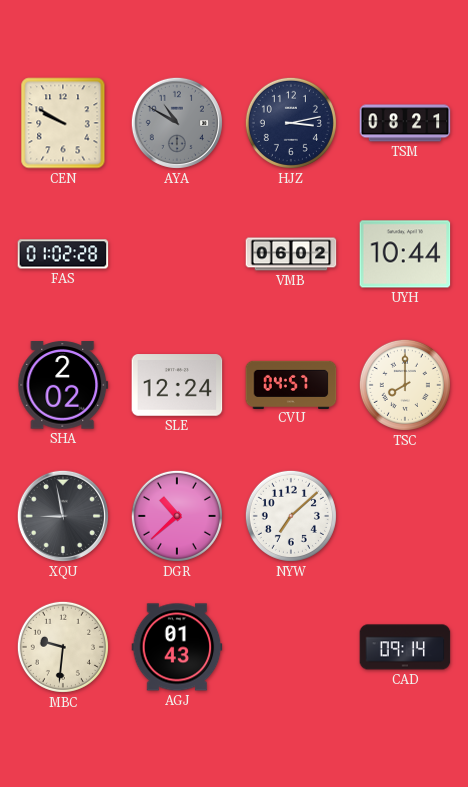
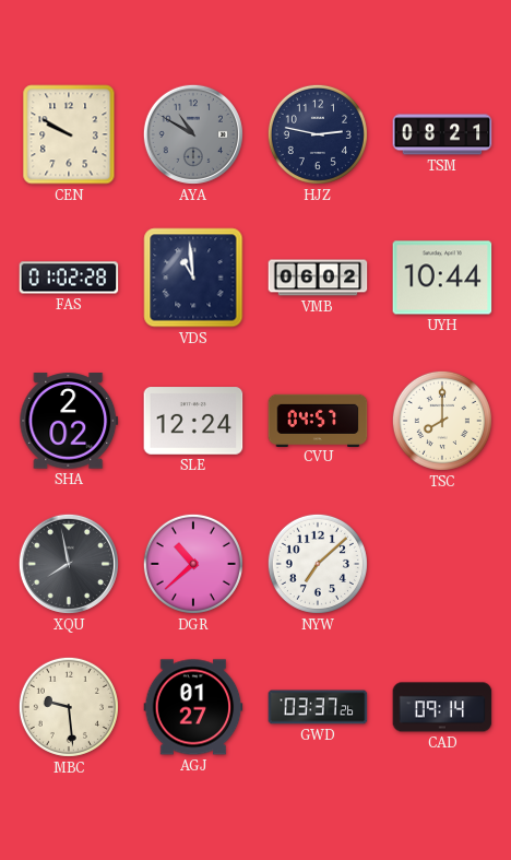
HJZ: 3:13 -> 2:47
VDS: none -> 10:59
XQU: 8:58 -> 7:58
MBC: 9:31 -> 9:29
AGJ: 01:43 -> 01:27
GWD: none -> 03:37
